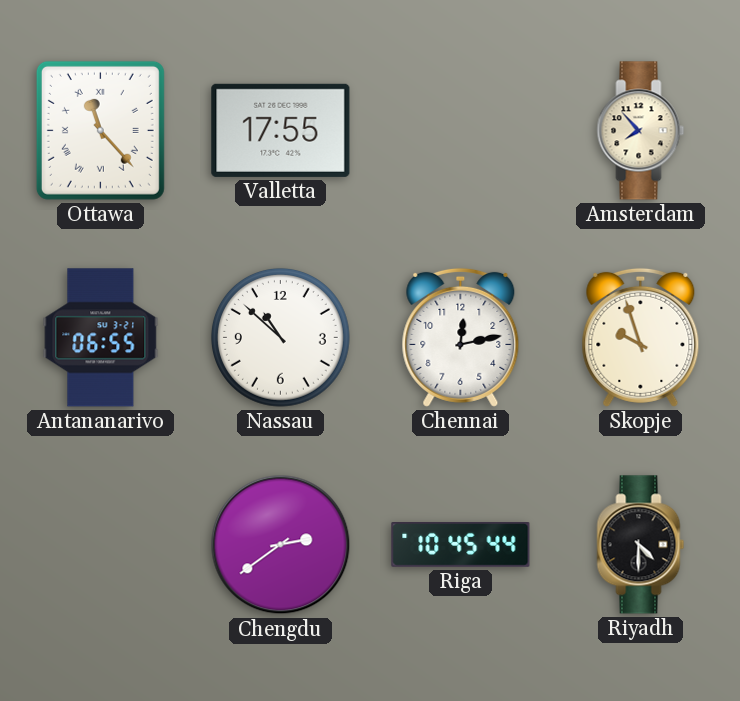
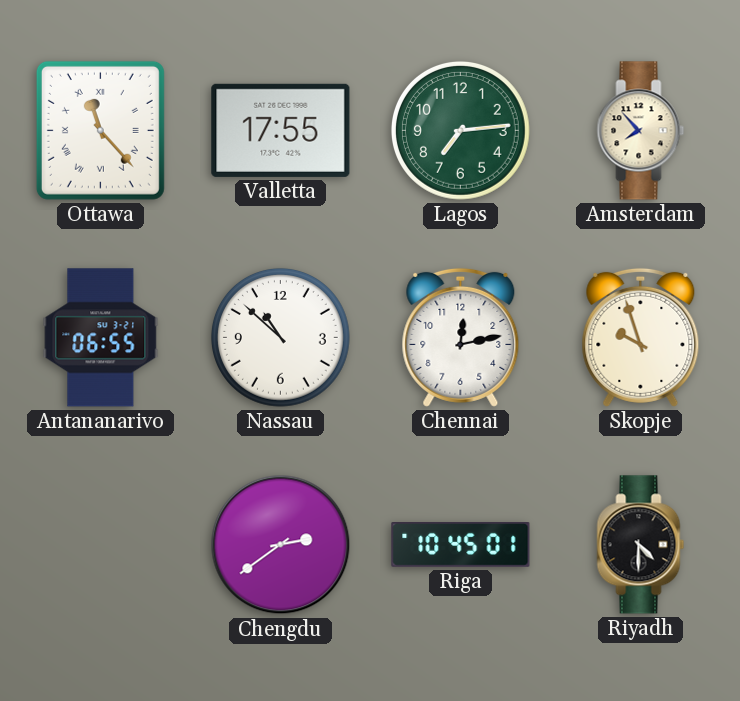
Lagos: none -> 7:14
Riga: 10:45:44 -> 10:45:01
